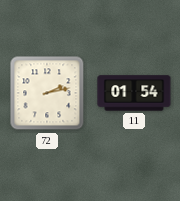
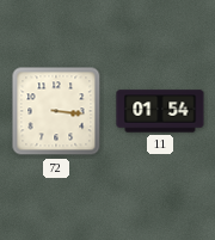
72: 2:13 -> 3:16
